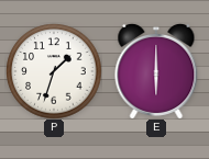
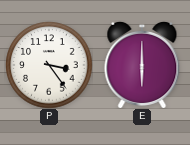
P: 1:33 -> 3:24
